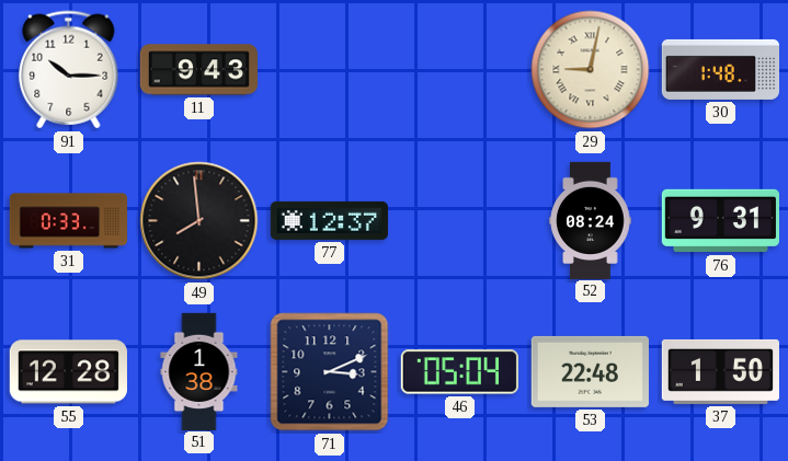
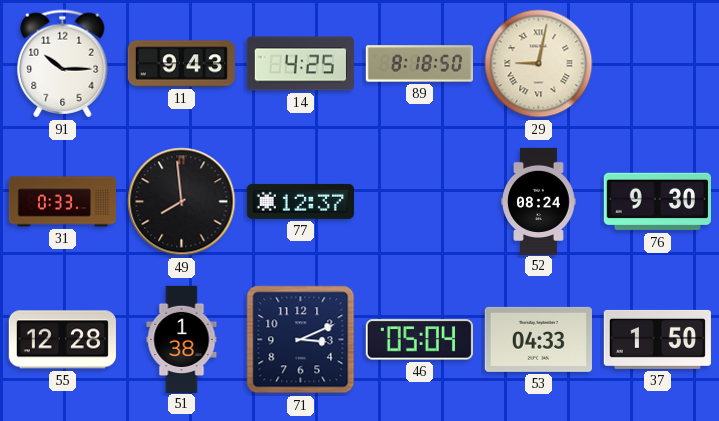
14: none -> 4:25
89: none -> 8:18
30: 1:48 -> none
76: 9:31 -> 9:30
53: 22:48 -> 04:33
